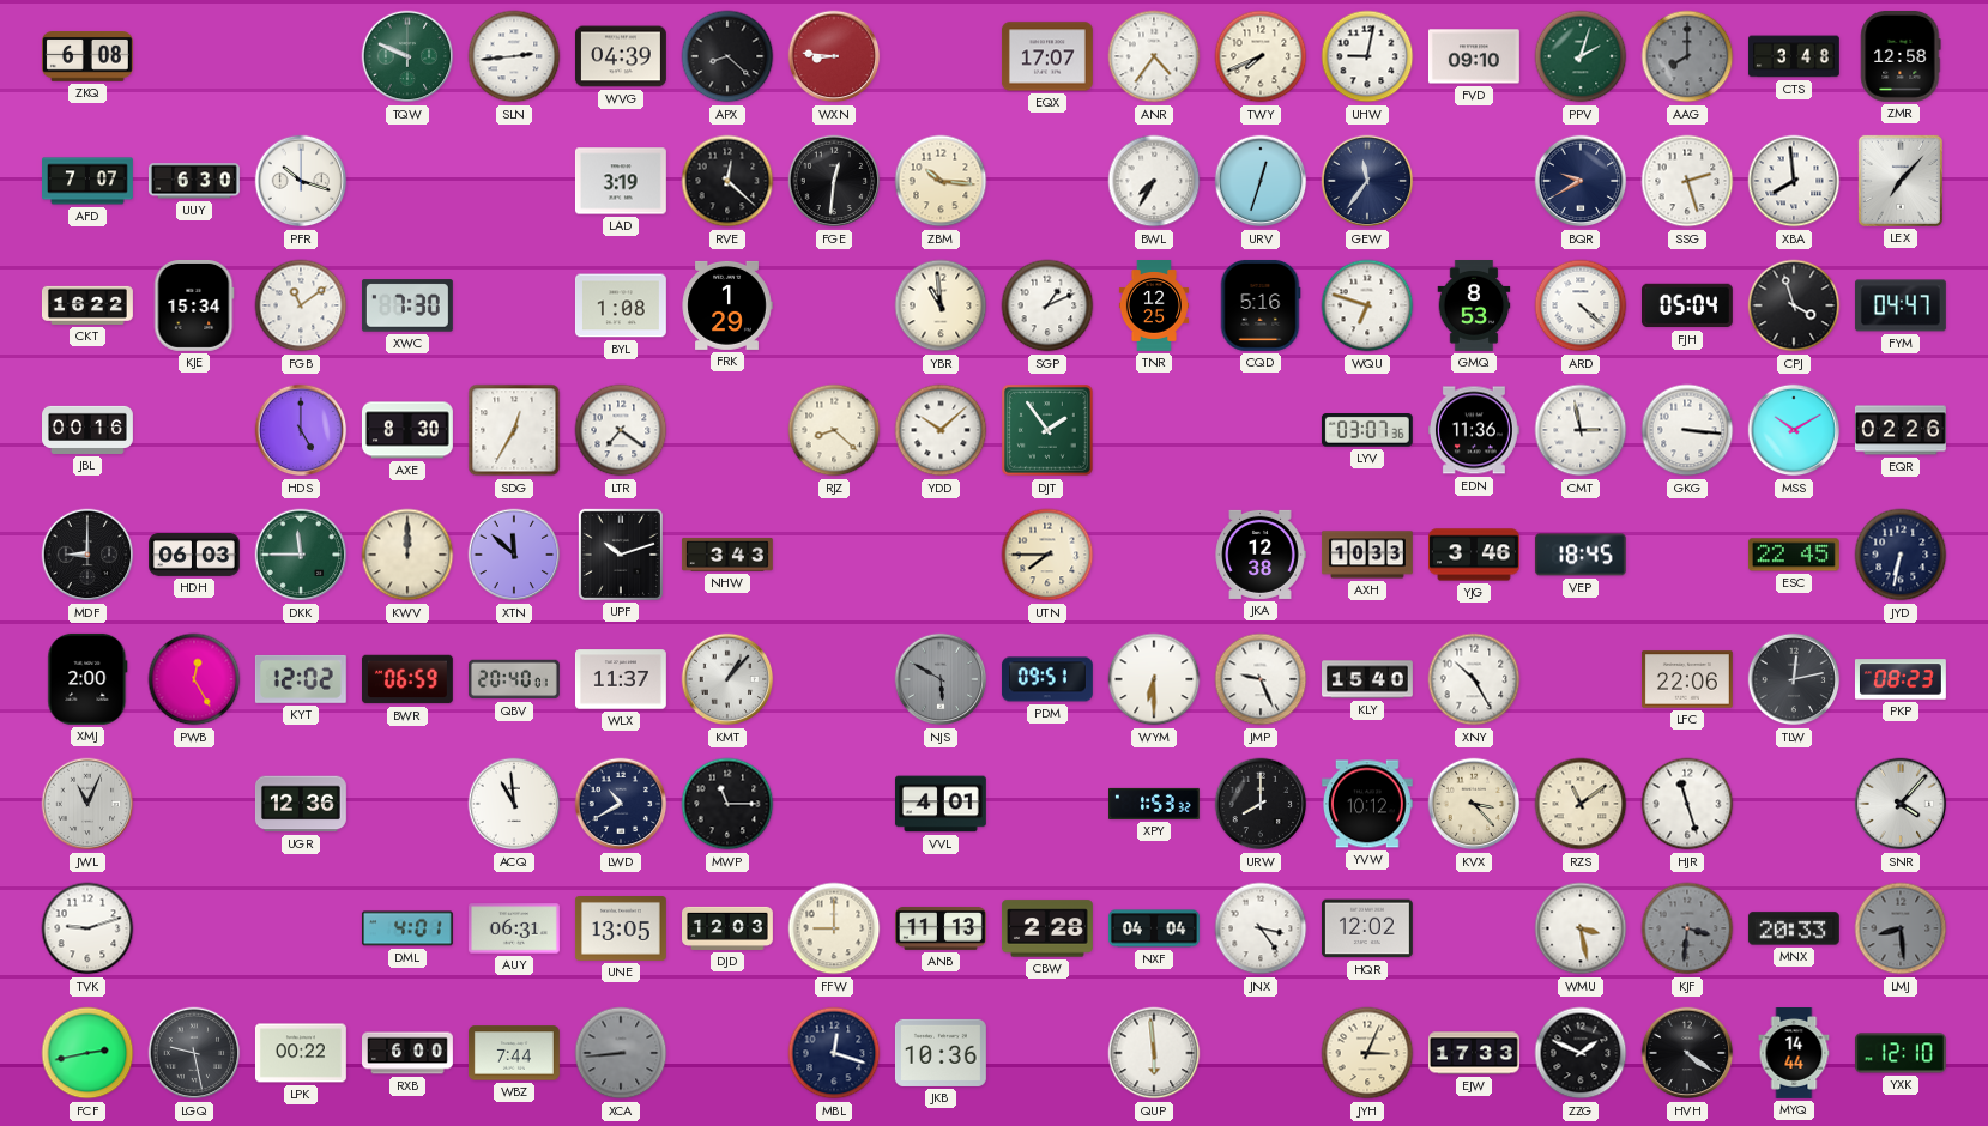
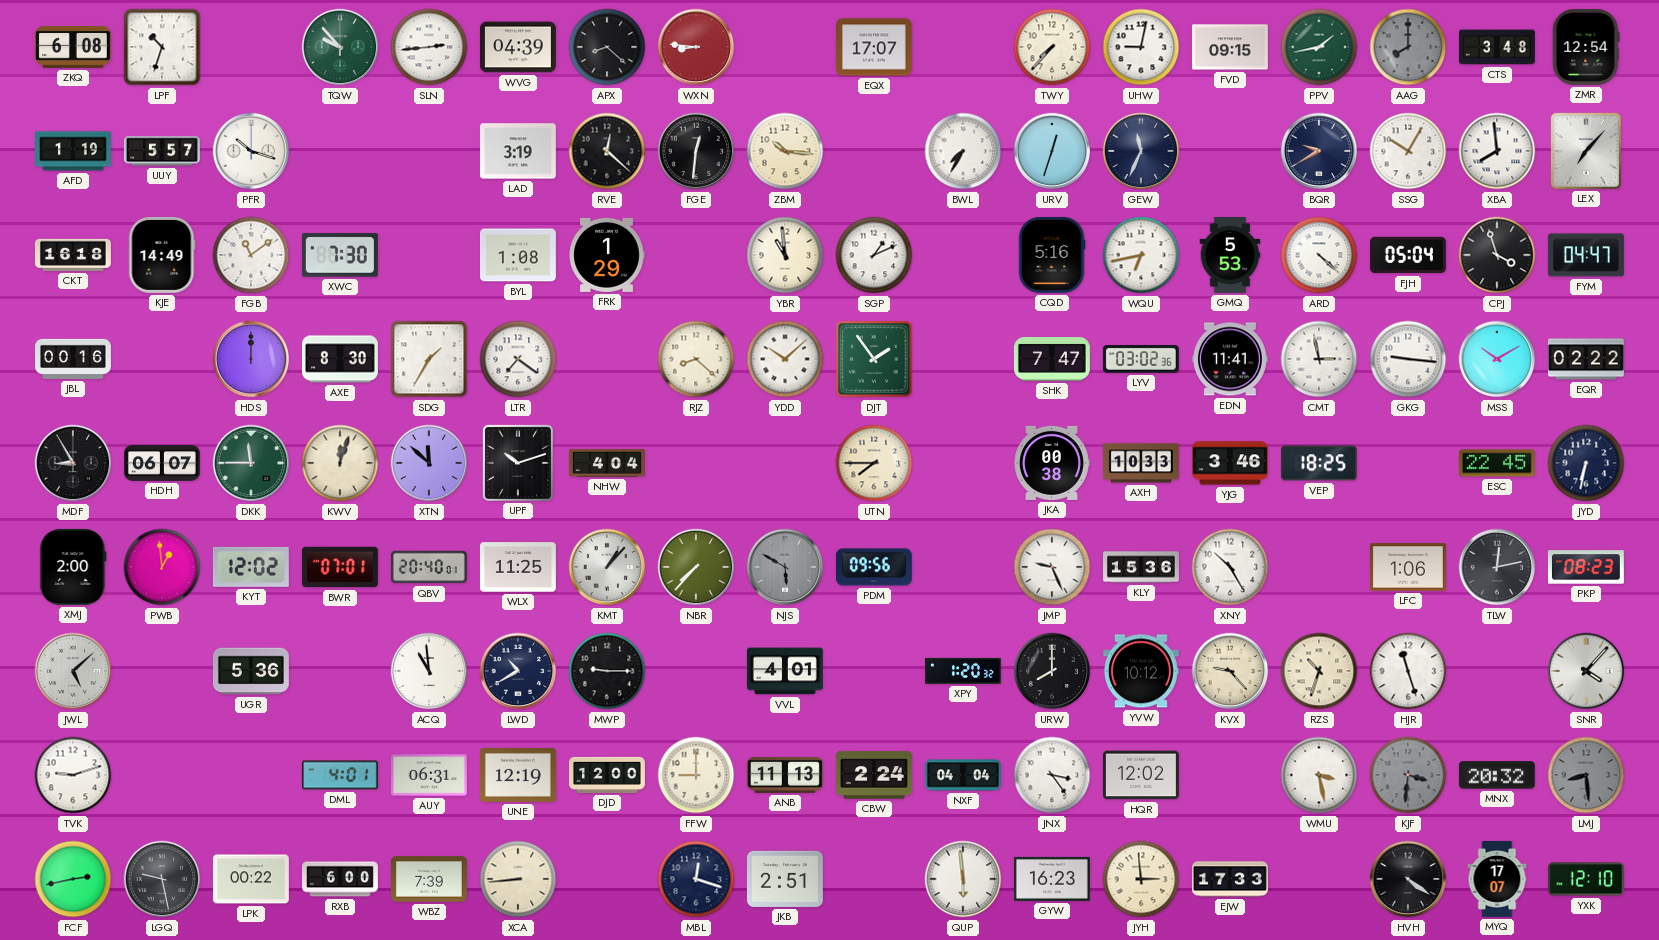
LPF: none -> 10:33
TQW: 9:49 -> 9:53
ANR: 4:36 -> none
TWY: 7:41 -> 7:37
FVD: 09:10 -> 09:15
PPV: 2:03 -> 1:43
ZMR: 12:58 -> 12:54
AFD: 7:07 -> 1:19
UUY: 6:30 -> 5:57
GEW: 11:36 -> 11:34
SSG: 2:27 -> 10:05
CKT: 16:22 -> 16:18
KJE: 15:34 -> 14:49
TNR: 12:25 -> none
WQU: 6:48 -> 6:43
GMQ: 8:53 -> 5:53
HDS: 5:00 -> 12:00
SDG: 12:35 -> 1:35
SHK: none -> 7:47
LYV: 03:07 -> 03:02
EDN: 11:36 -> 11:41
GKG: 3:16 -> 9:16
EQR: 02:26 -> 02:22
MDF: 9:00 -> 8:55
HDH: 06:03 -> 06:07
KWV: 12:00 -> 12:03
NHW: 3:43 -> 4:04
JKA: 12:38 -> 00:38
VEP: 18:45 -> 18:25
PWB: 12:25 -> 12:59
BWR: 06:59 -> 07:01
WLX: 11:37 -> 11:25
NBR: none -> 7:37
PDM: 09:51 -> 09:56
WYM: 6:30 -> none
KLY: 15:40 -> 15:36
LFC: 22:06 -> 1:06
JWL: 11:04 -> 5:08
UGR: 12:36 -> 5:36
MWP: 11:15 -> 9:15
XPY: 1:53 -> 1:20
KVX: 3:23 -> 9:23
RZS: 11:09 -> 10:33
UNE: 13:05 -> 12:19
DJD: 12:03 -> 12:00
CBW: 2:28 -> 2:24
MNX: 20:33 -> 20:32
WBZ: 7:44 -> 7:39
XCA dial: grey -> cream
JKB: 10:36 -> 2:51
GYW: none -> 16:23
JYH: 3:04 -> 2:59
ZZG: 1:49 -> none
MYQ: 14:44 -> 17:07
